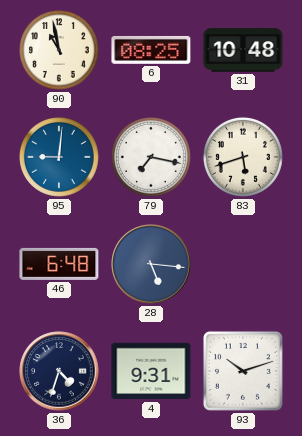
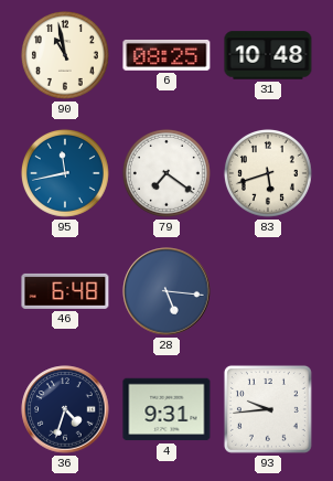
95: 9:01 -> 11:43
79: 7:17 -> 7:21
93: 10:12 -> 9:44
